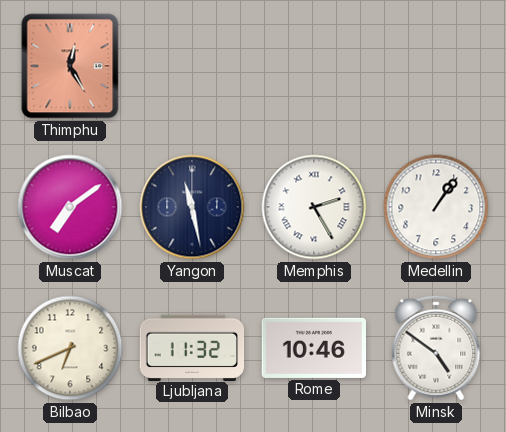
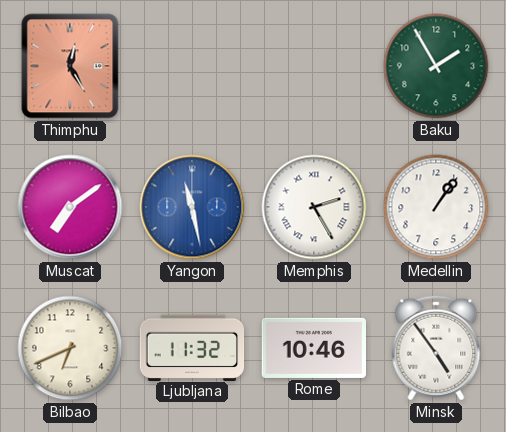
Baku: none -> 1:55
Yangon dial: navy -> blue
Minsk: 4:51 -> 4:54
